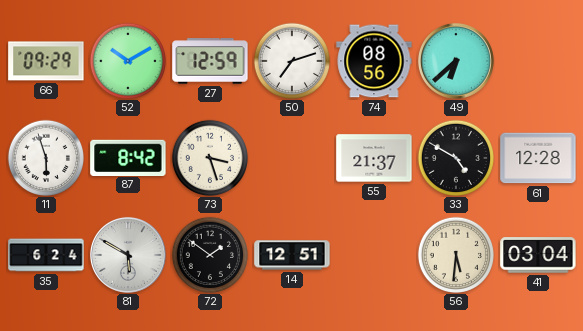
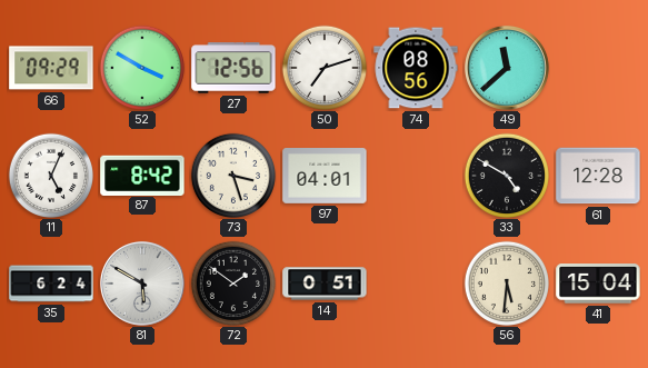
52: 10:10 -> 3:50
27: 12:59 -> 12:56
49: 6:38 -> 11:38
11: 5:57 -> 5:04
97: none -> 04:01
55: 21:37 -> none
14: 12:51 -> 0:51
41: 03:04 -> 15:04
